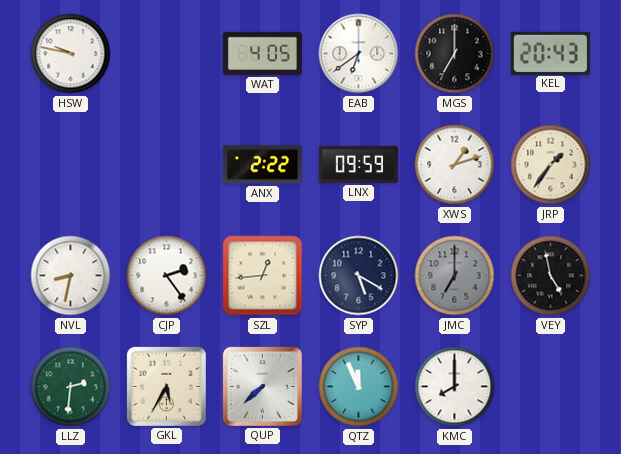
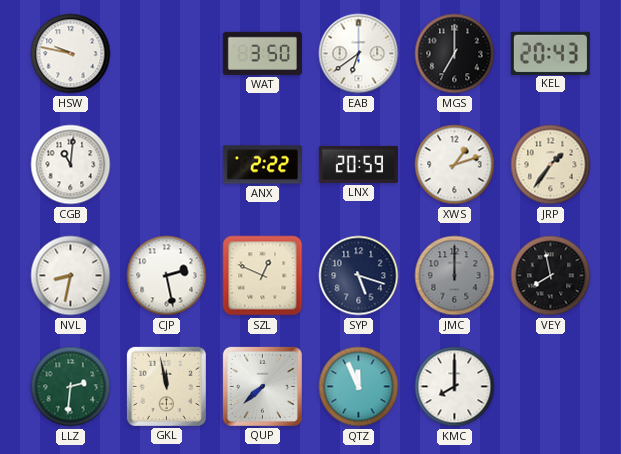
WAT: 4:05 -> 3:50
CGB: none -> 11:01
LNX: 09:59 -> 20:59
CJP: 2:24 -> 2:28
SZL: 12:44 -> 12:49
SYP: 5:20 -> 5:18
JMC: 7:00 -> 12:00
VEY: 4:58 -> 7:58
GKL: 5:35 -> 11:58
